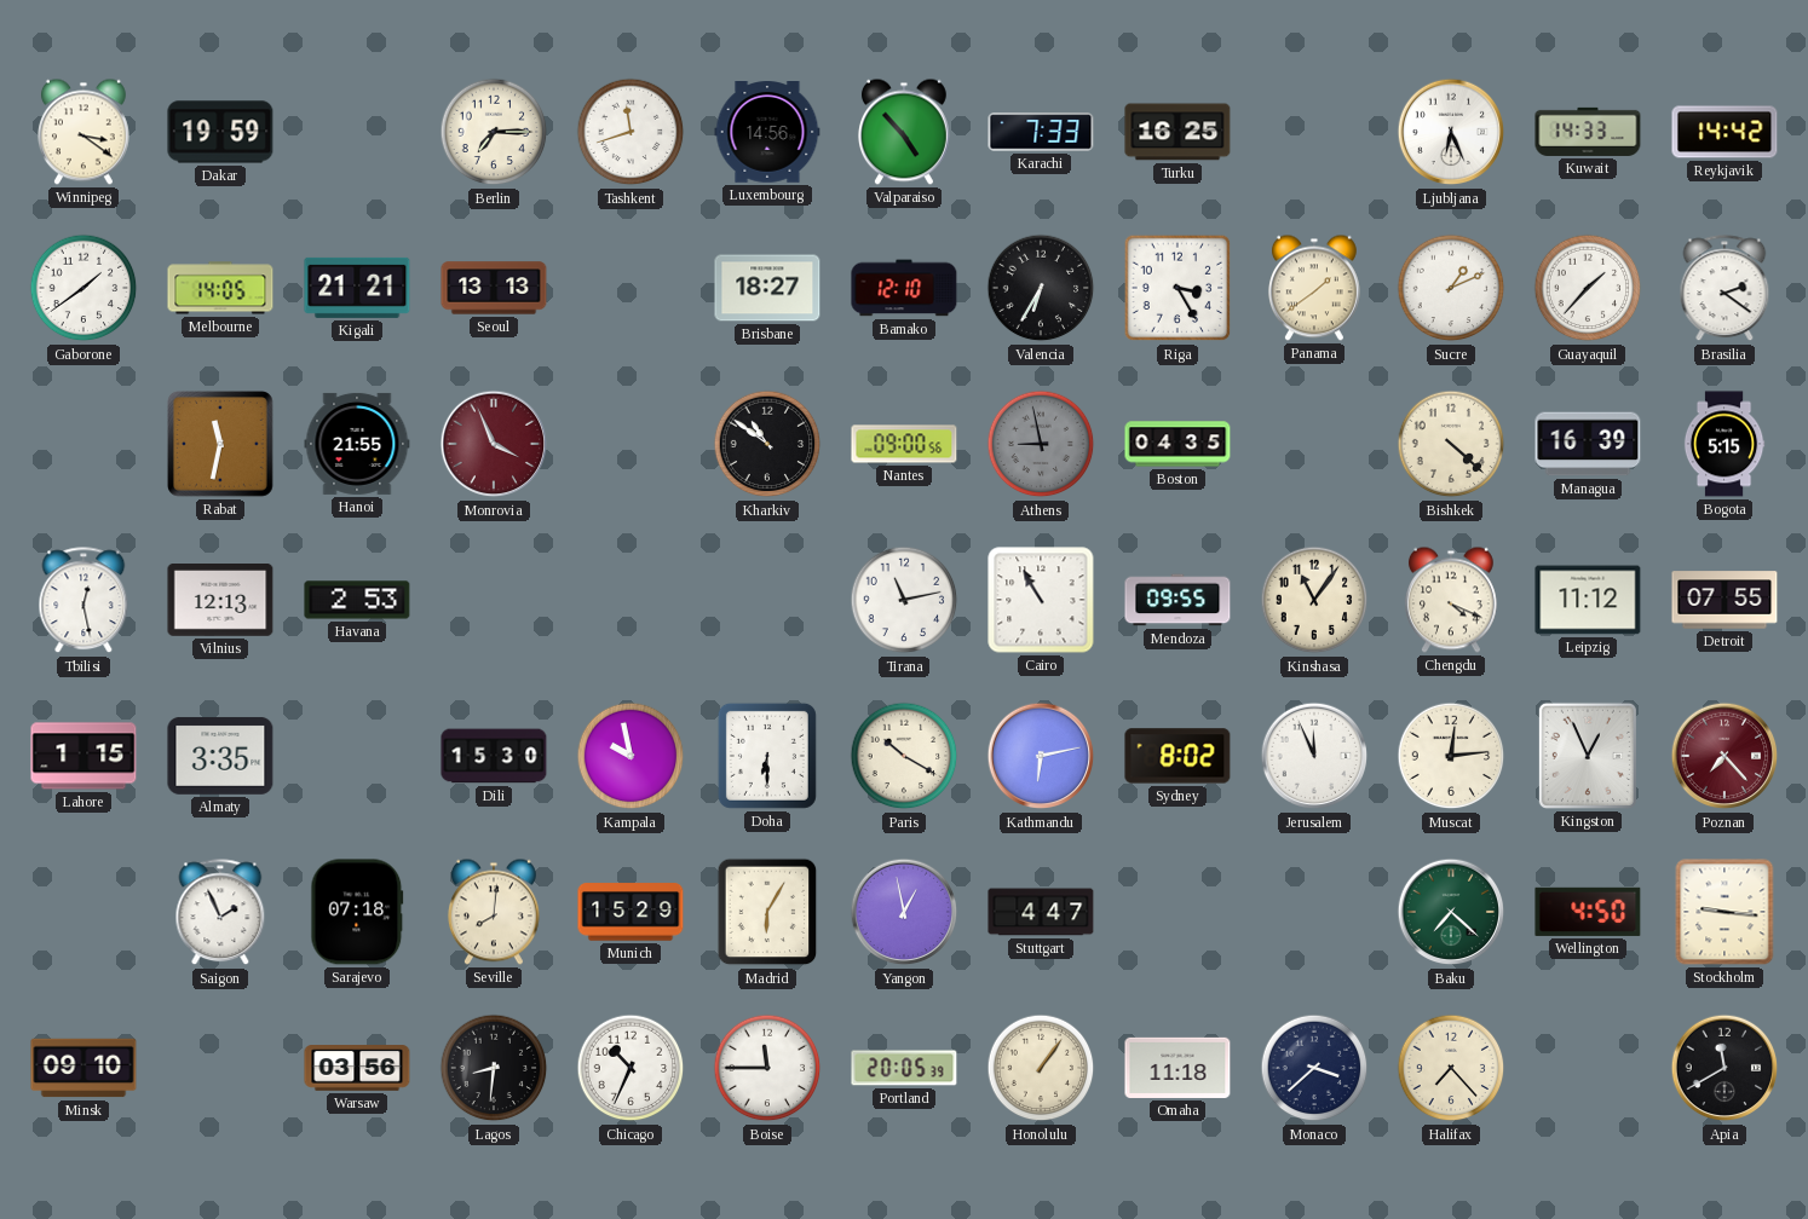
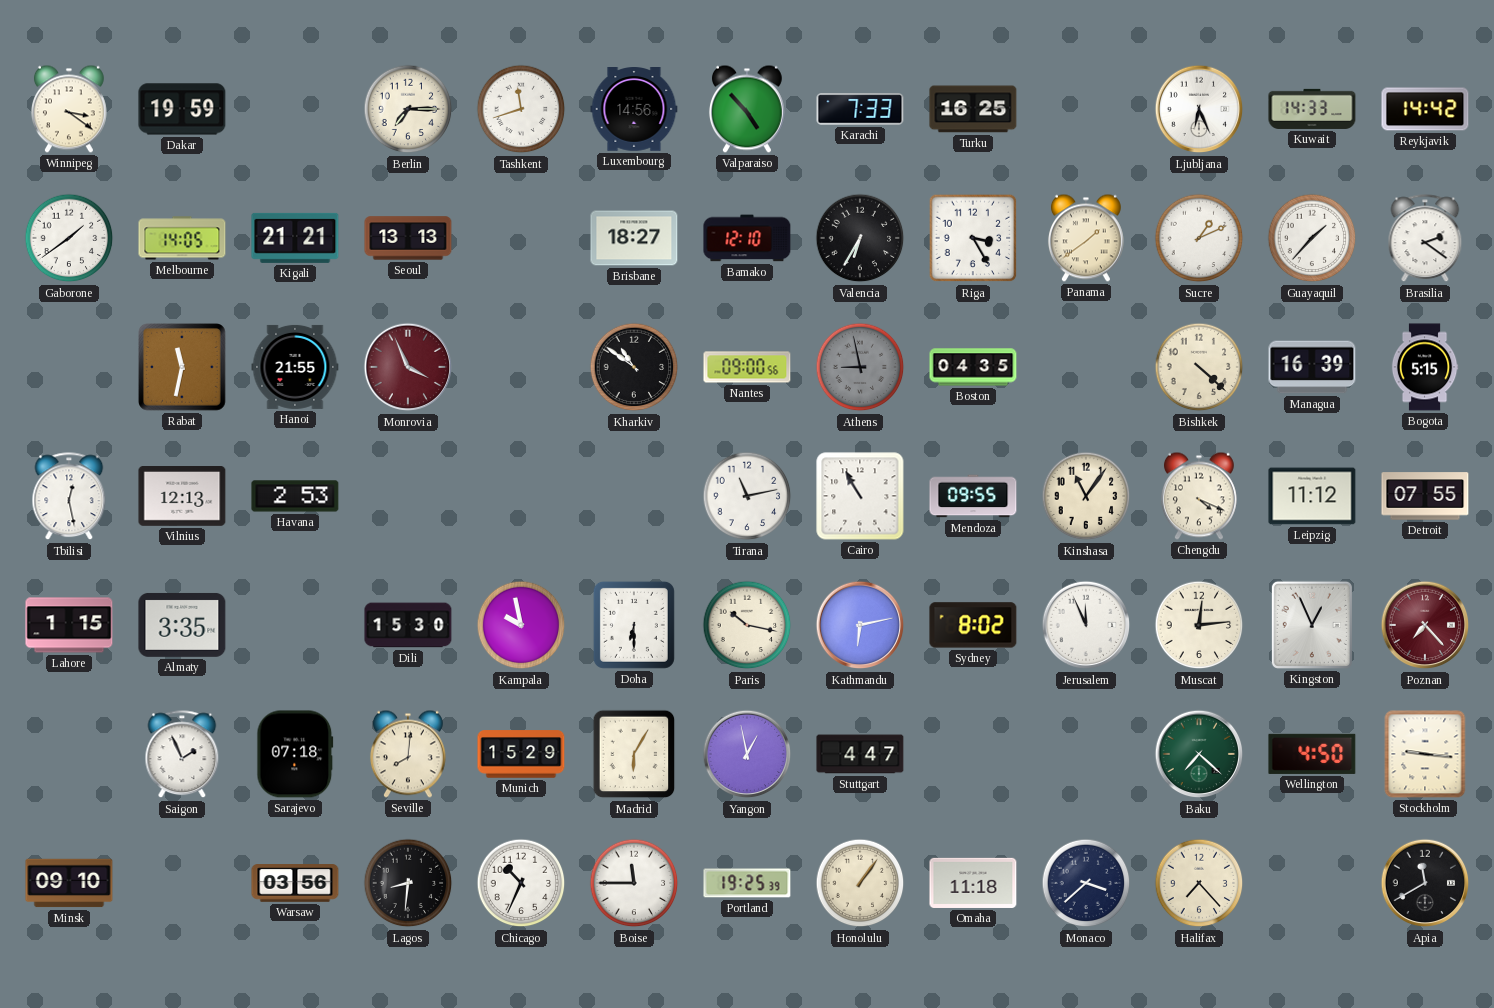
Paris: 10:20 -> 10:17
Portland: 20:05 -> 19:25
